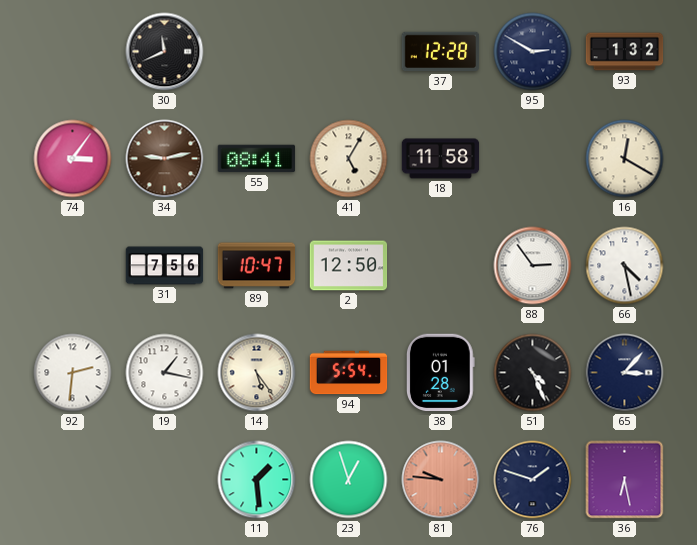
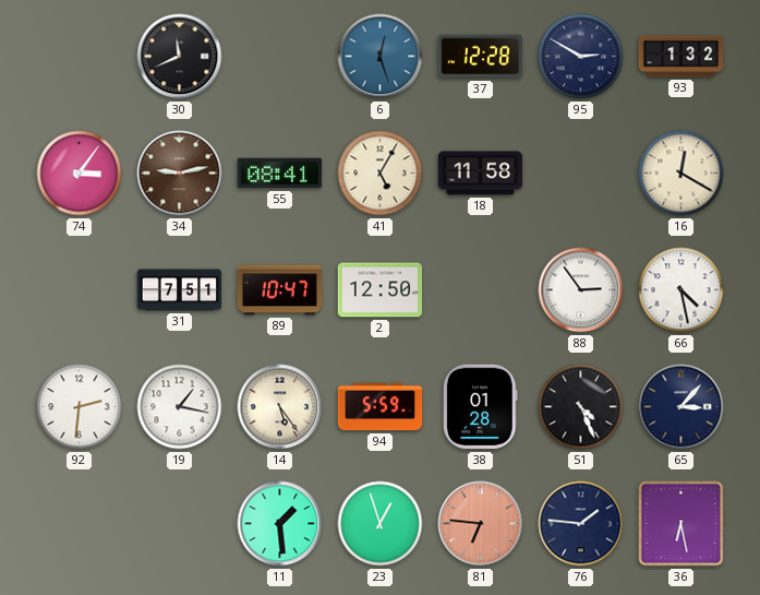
6: none -> 12:27
31: 7:56 -> 7:51
94: 5:54 -> 5:59
81: 9:46 -> 6:46
76: 1:48 -> 1:46
